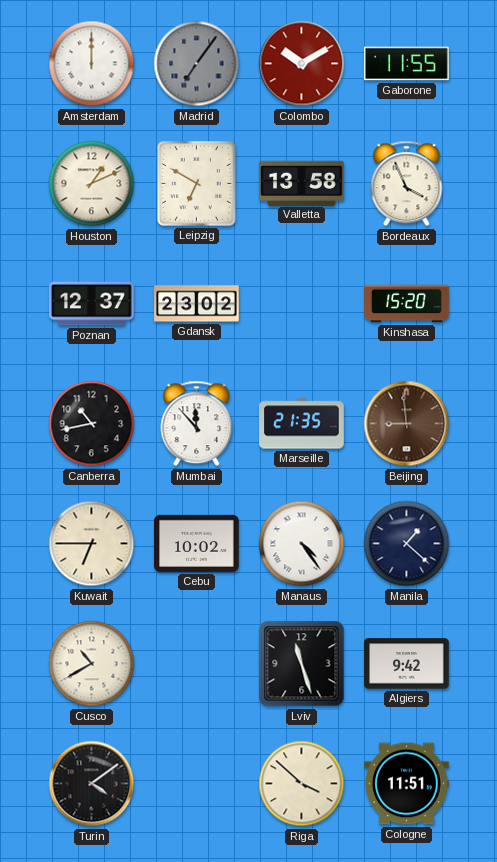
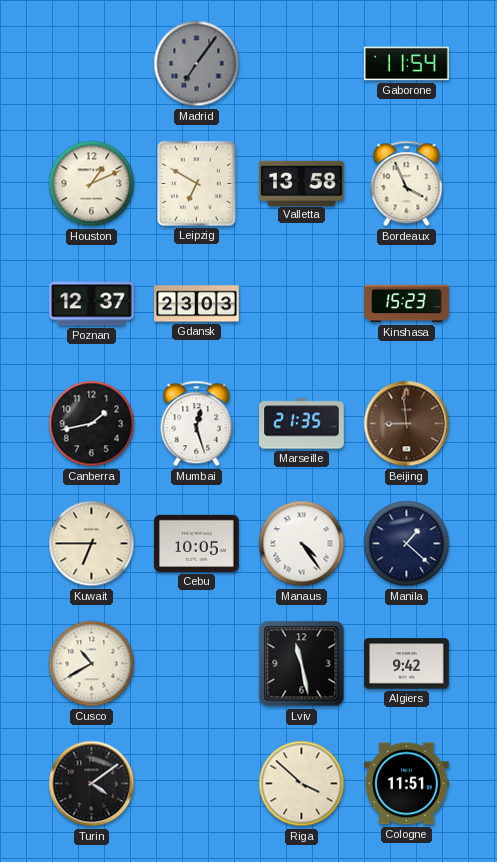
Amsterdam: 12:00 -> none
Colombo: 10:10 -> none
Gaborone: 11:55 -> 11:54
Gdansk: 23:02 -> 23:03
Kinshasa: 15:20 -> 15:23
Canberra: 10:43 -> 1:43
Mumbai: 11:53 -> 12:27
Cebu: 10:02 -> 10:05
Lviv: 11:27 -> 11:28
